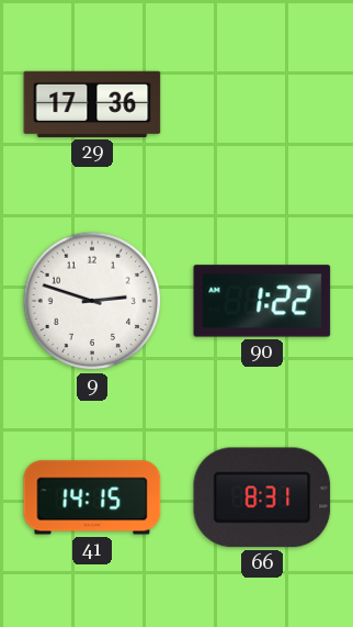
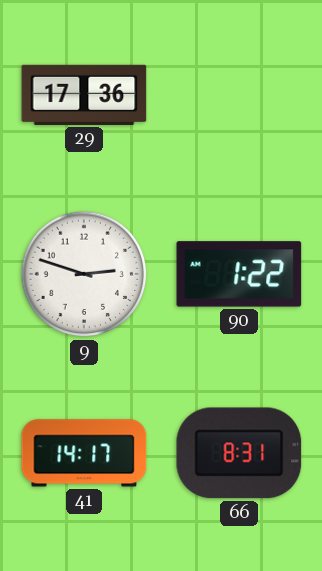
41: 14:15 -> 14:17
